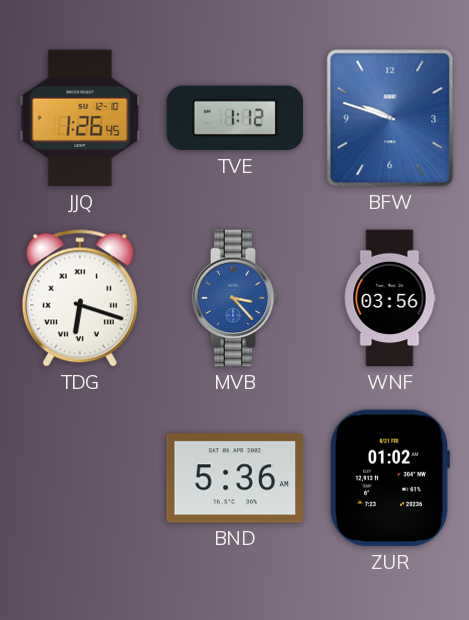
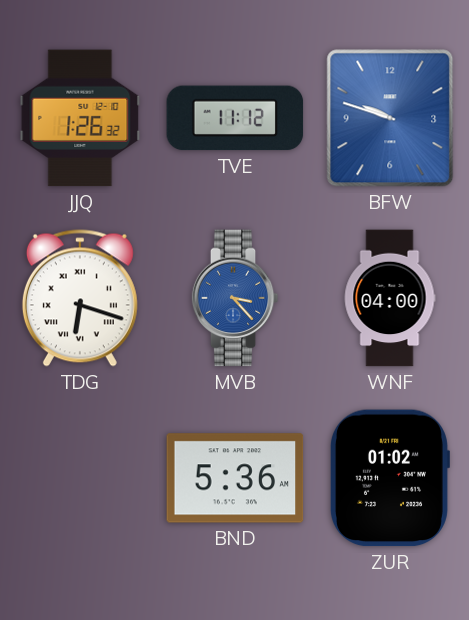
JJQ: 1:26:45 -> 1:26:32
TVE: 1:12 -> 11:12
WNF: 03:56 -> 04:00
